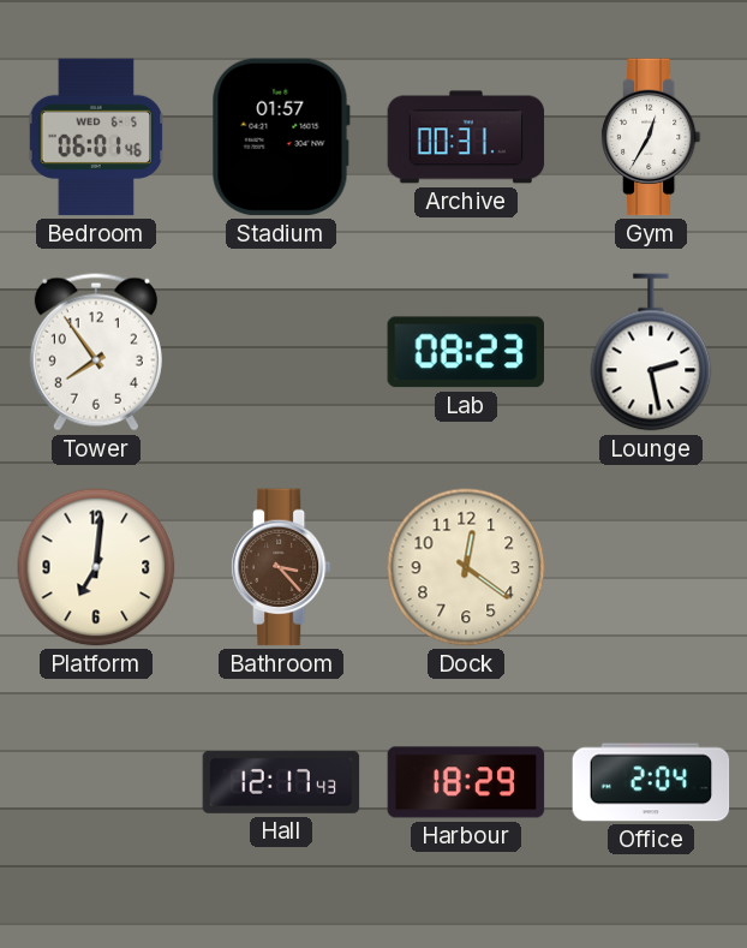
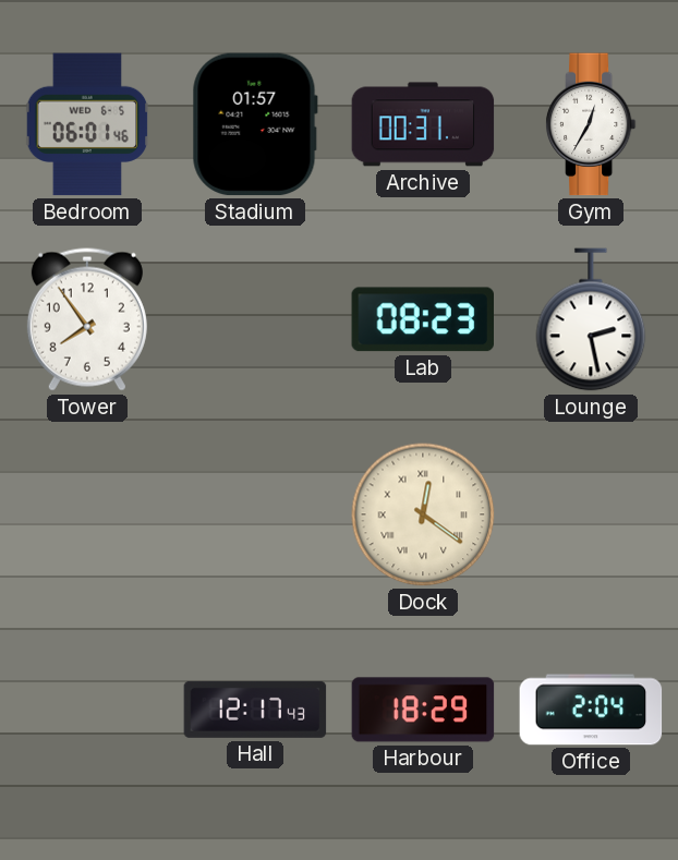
Platform: 7:01 -> none
Bathroom: 3:23 -> none
Dock numerals: Arabic -> Roman
